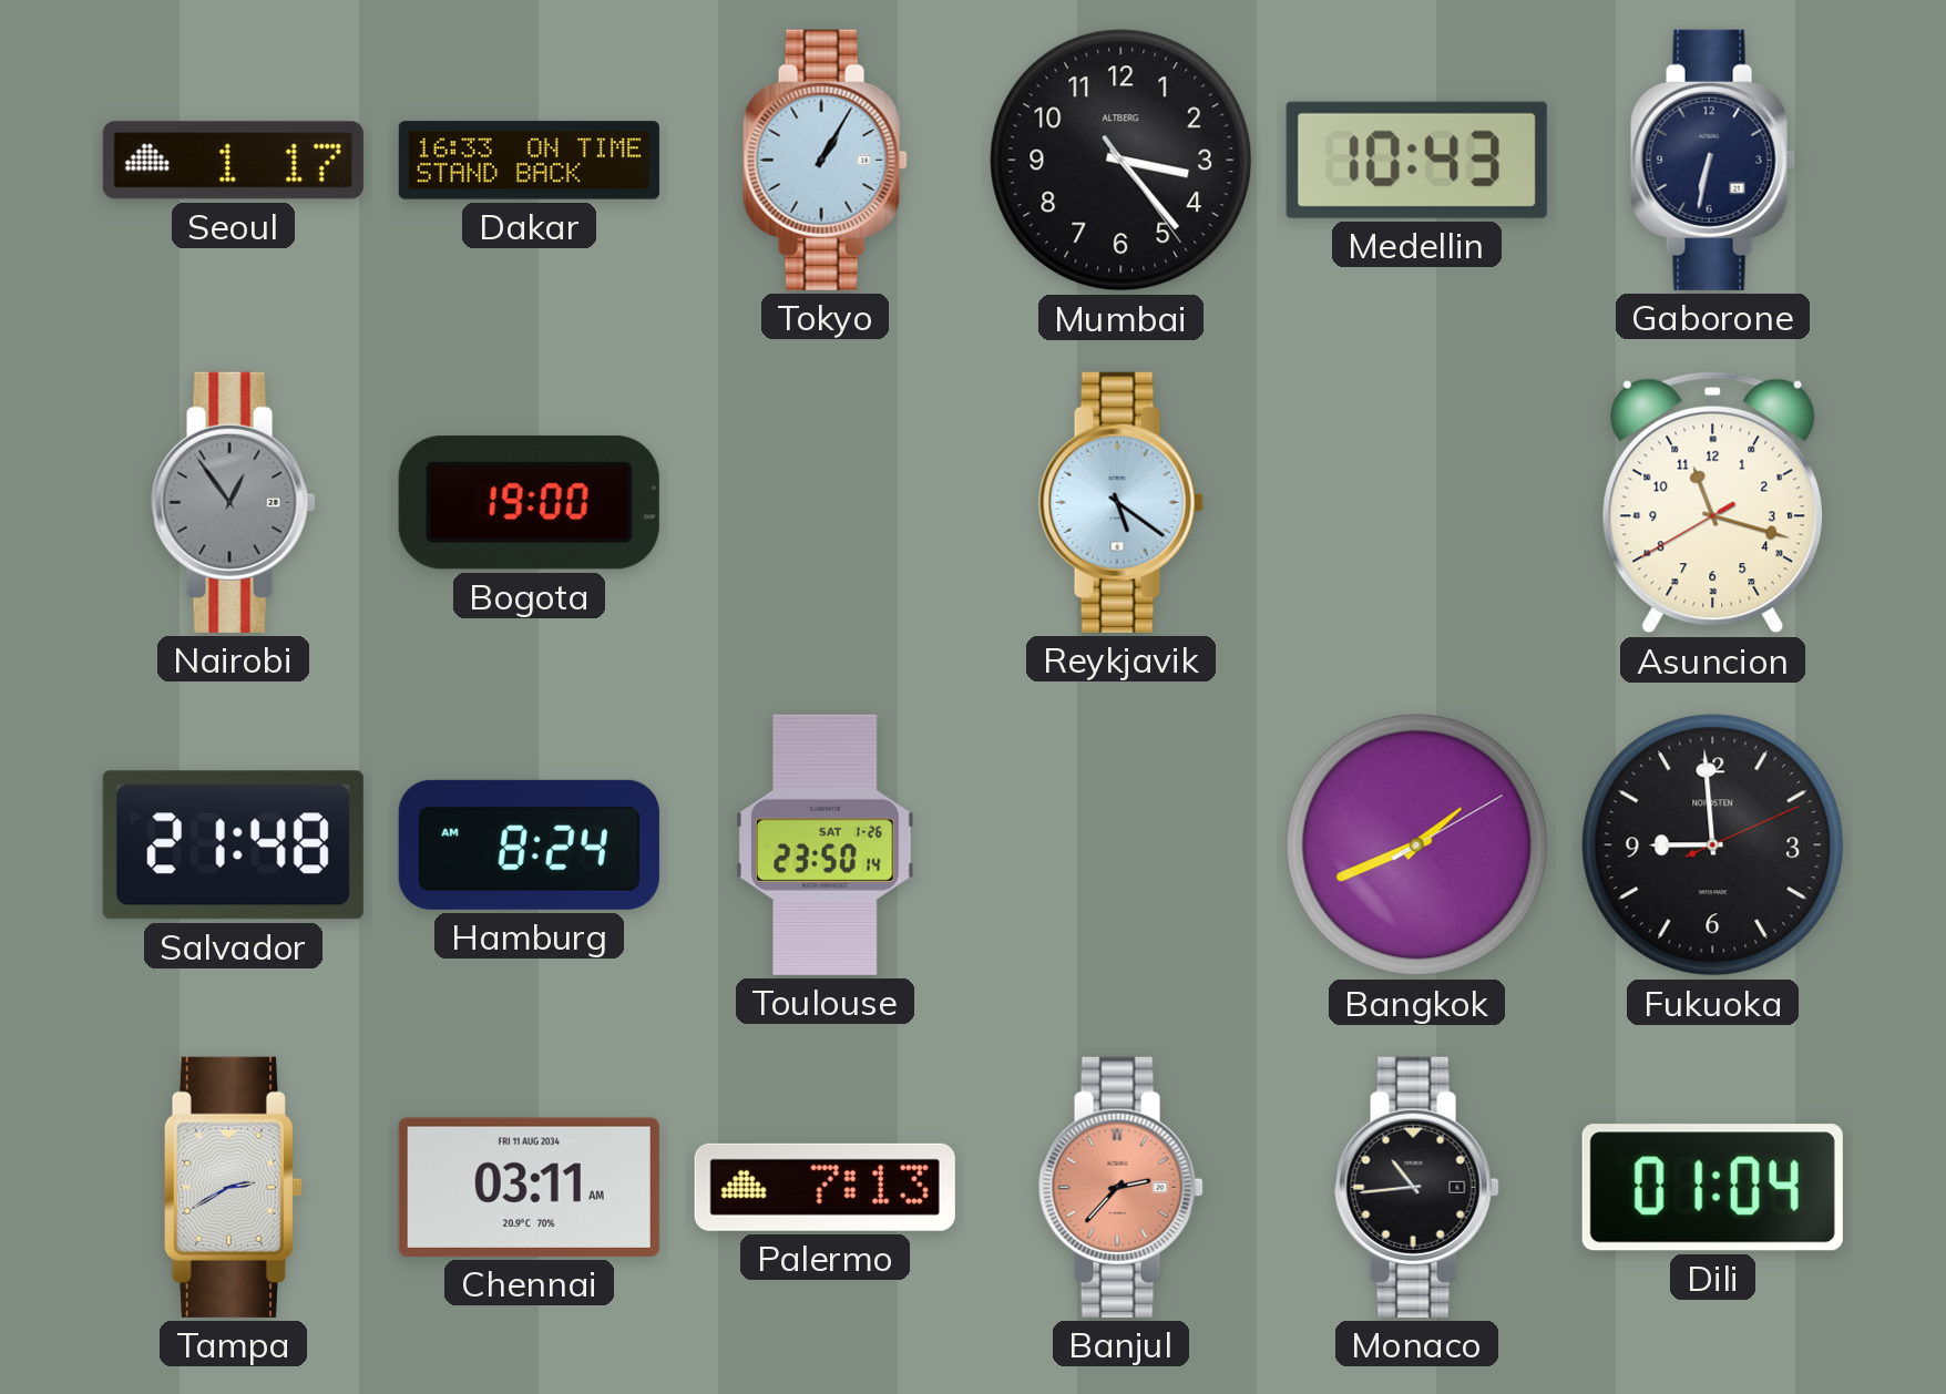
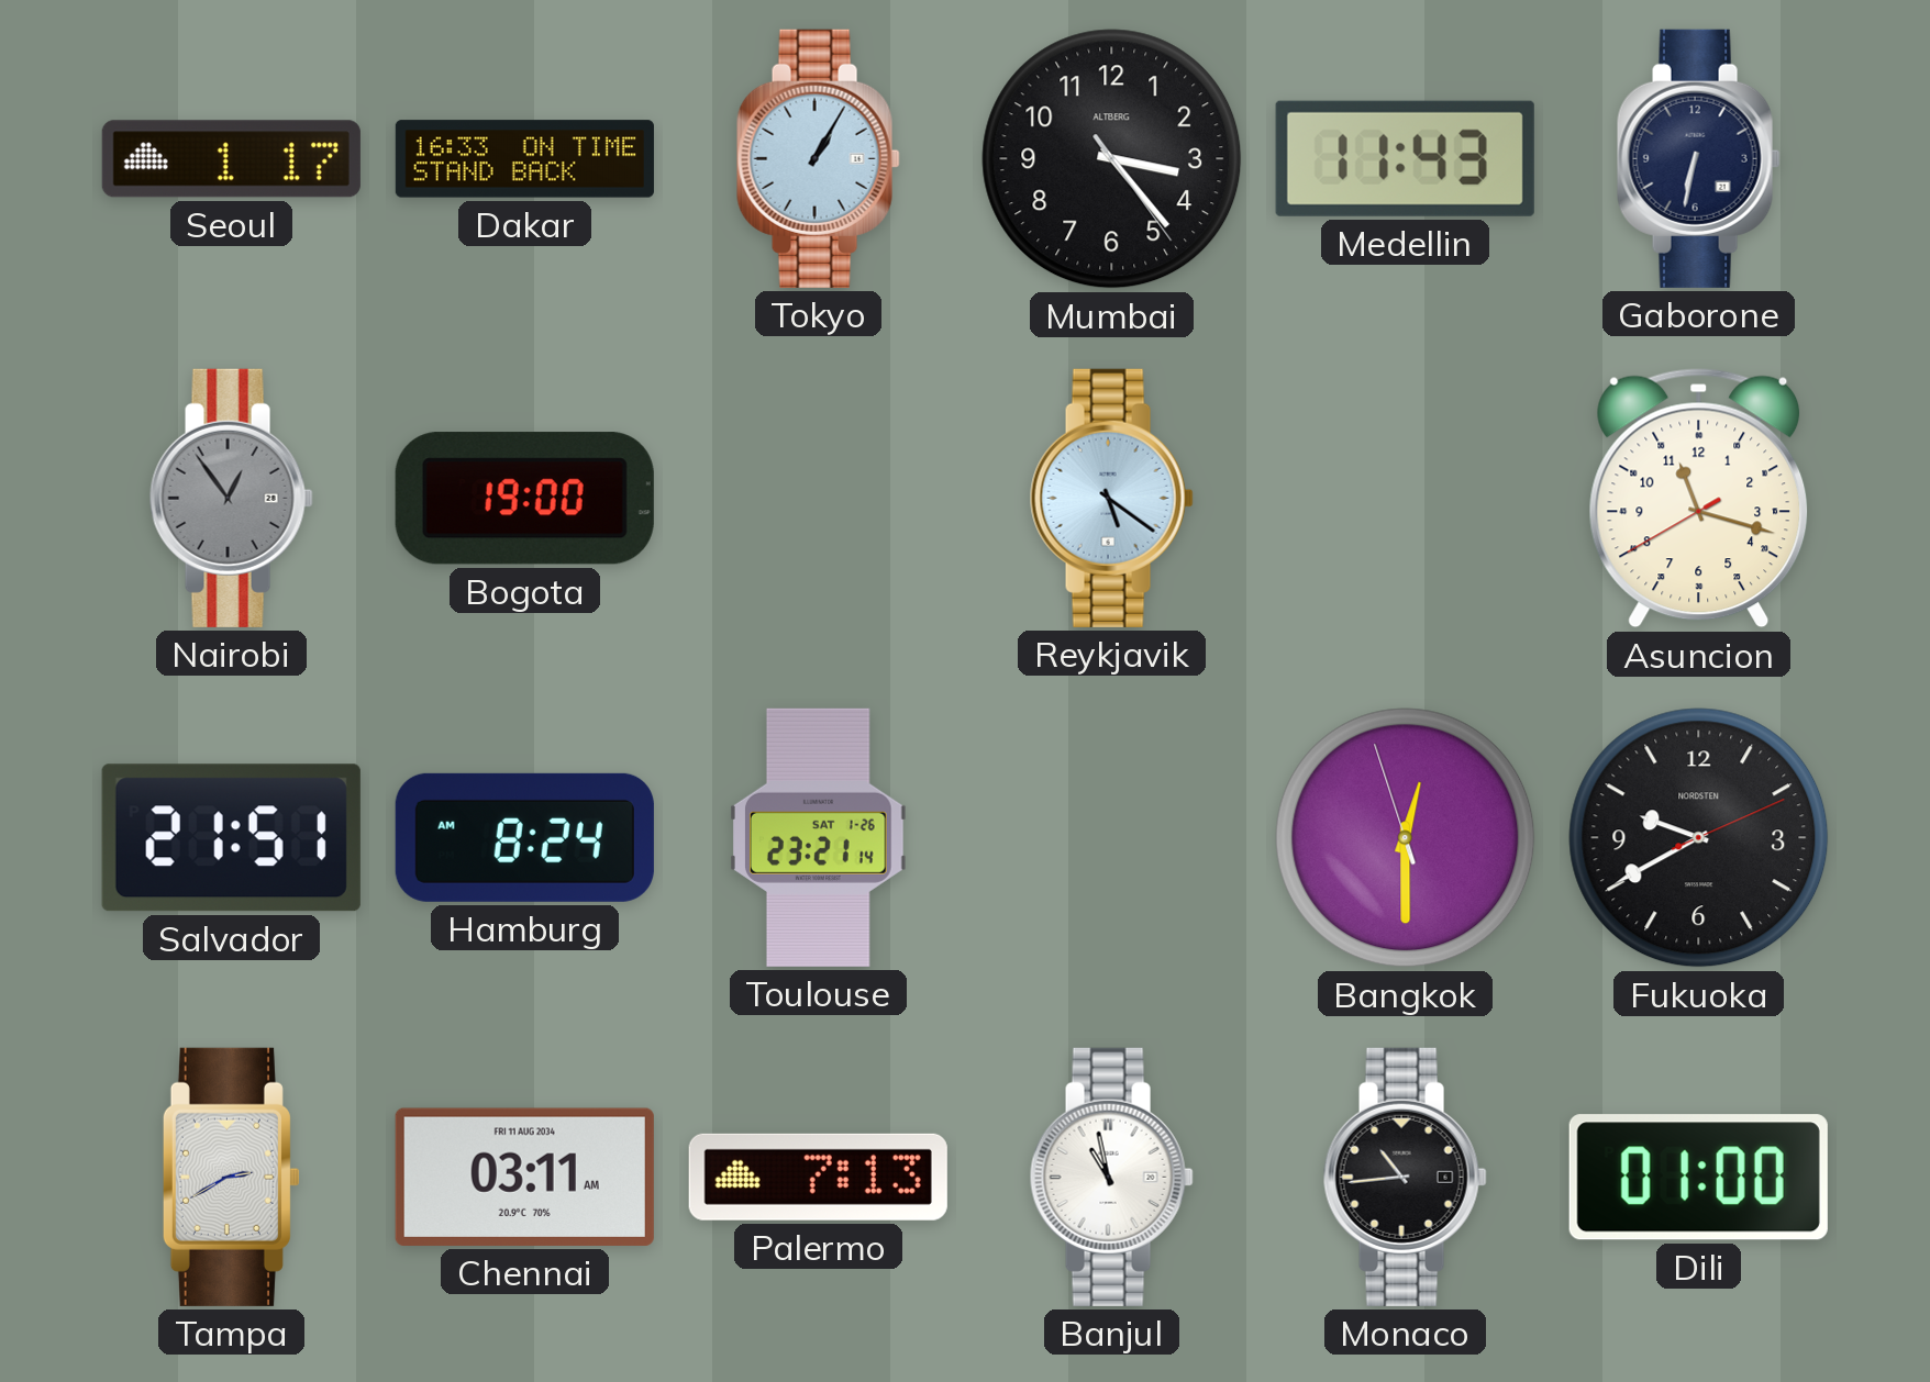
Medellin: 10:43 -> 11:43
Salvador: 21:48 -> 21:51
Toulouse: 23:50 -> 23:21
Bangkok: 1:41 -> 12:29
Fukuoka: 8:59 -> 9:40
Banjul: 2:37 -> 10:58
Banjul dial: salmon -> white
Dili: 01:04 -> 01:00
